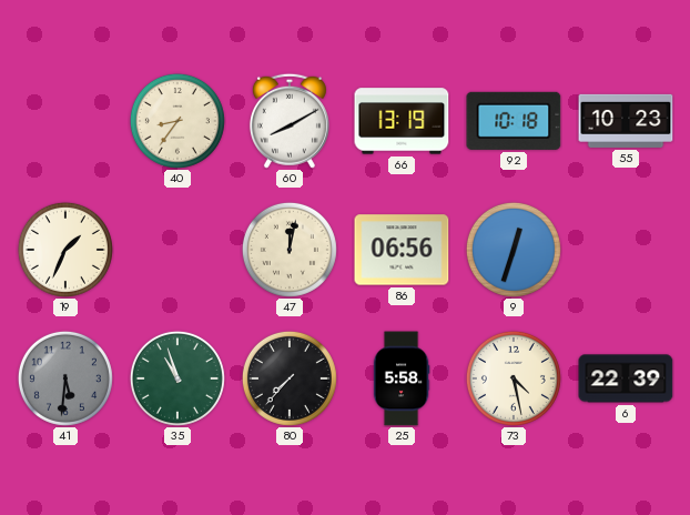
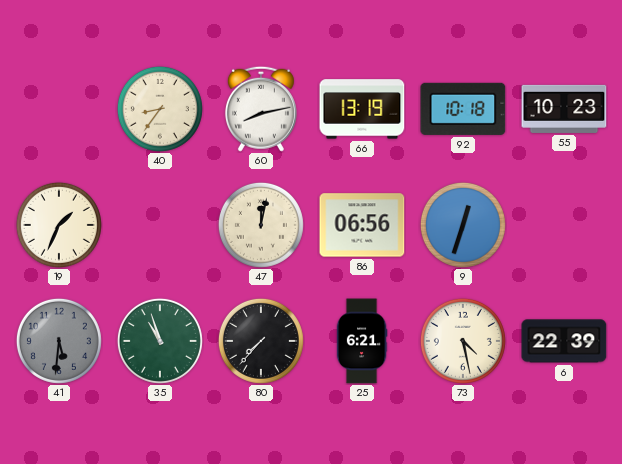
60: 8:10 -> 8:13
25: 5:58 -> 6:21
